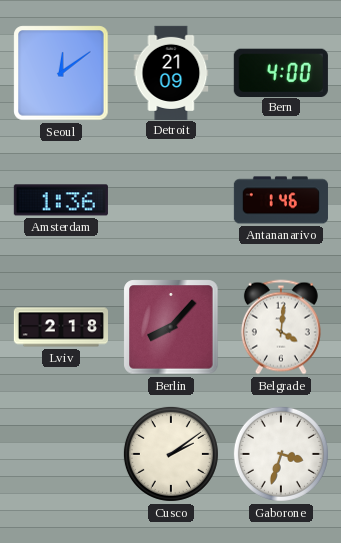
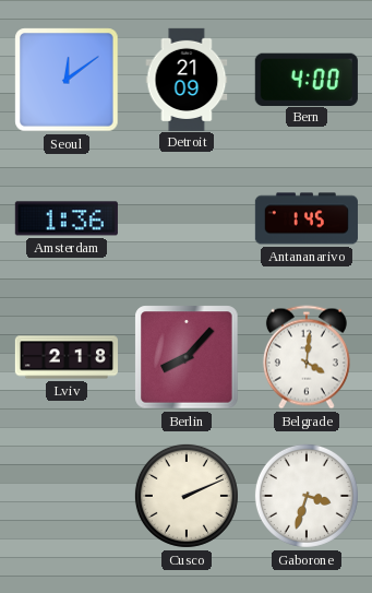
Antananarivo: 1:46 -> 1:45
Cusco: 2:09 -> 2:11
